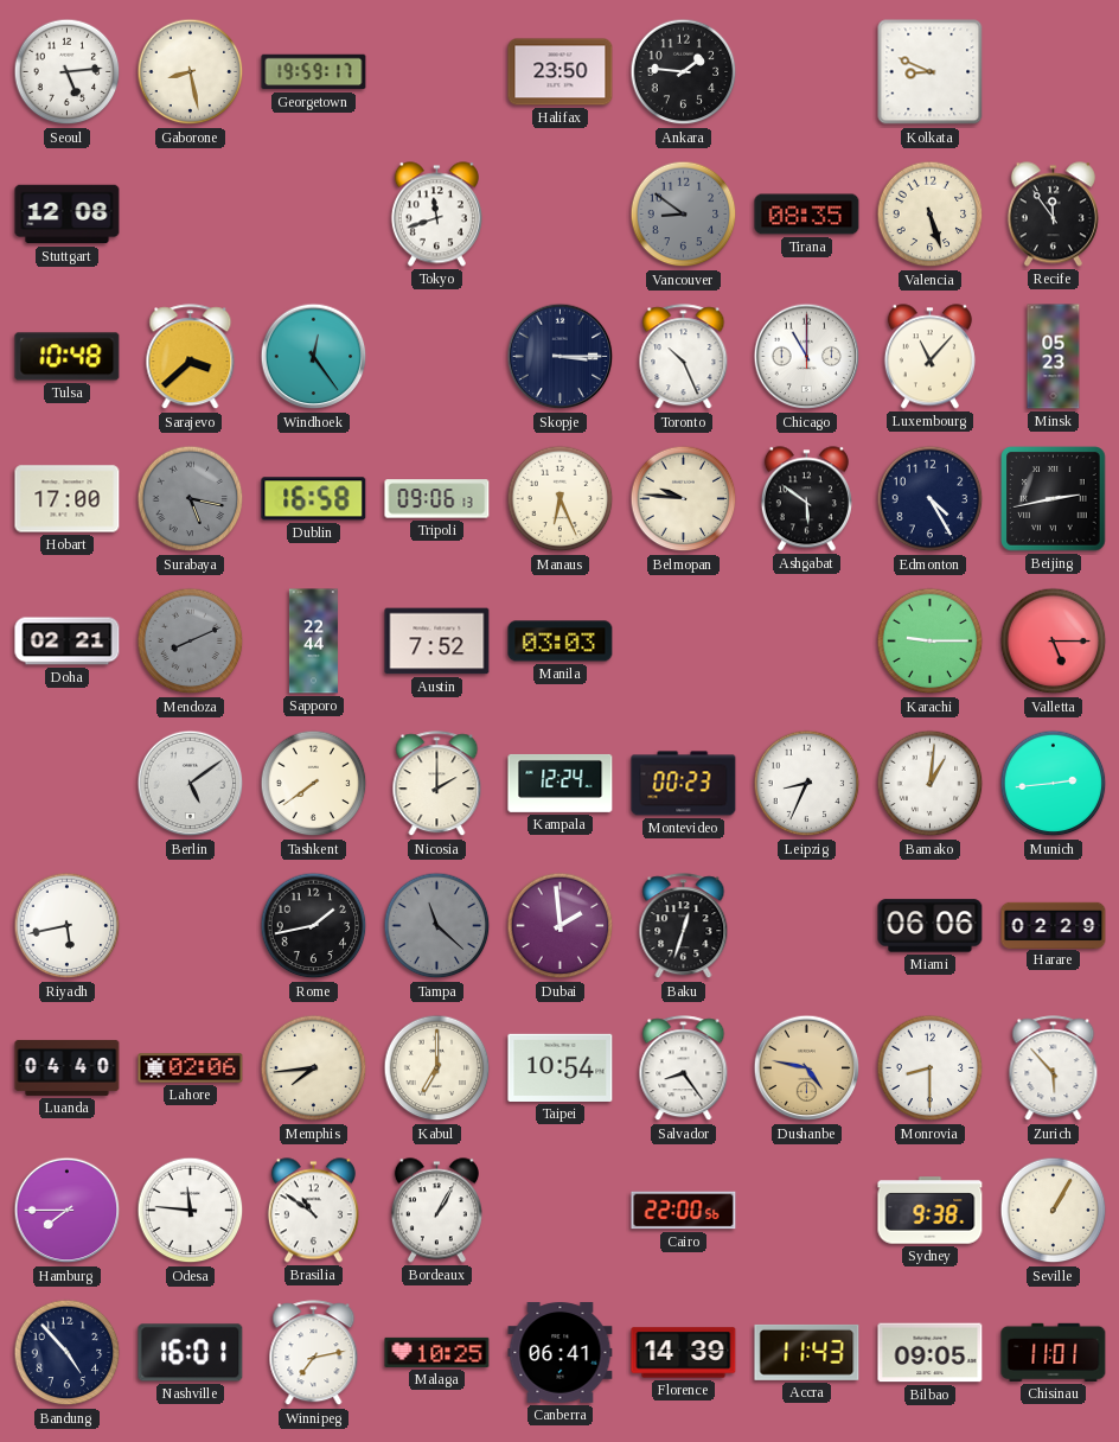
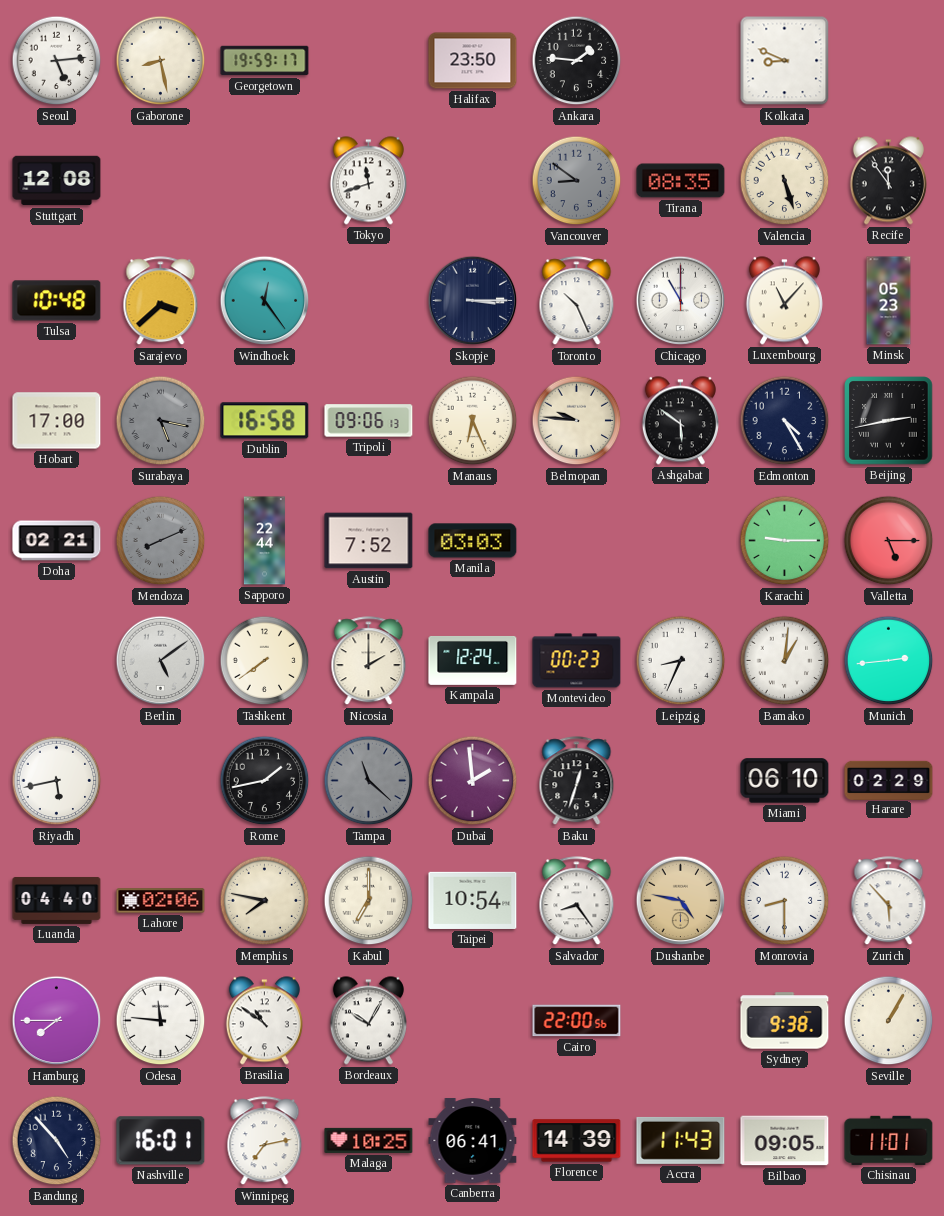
Miami: 06:06 -> 06:10
Memphis: 7:44 -> 7:47
Bordeaux: 1:05 -> 10:05
